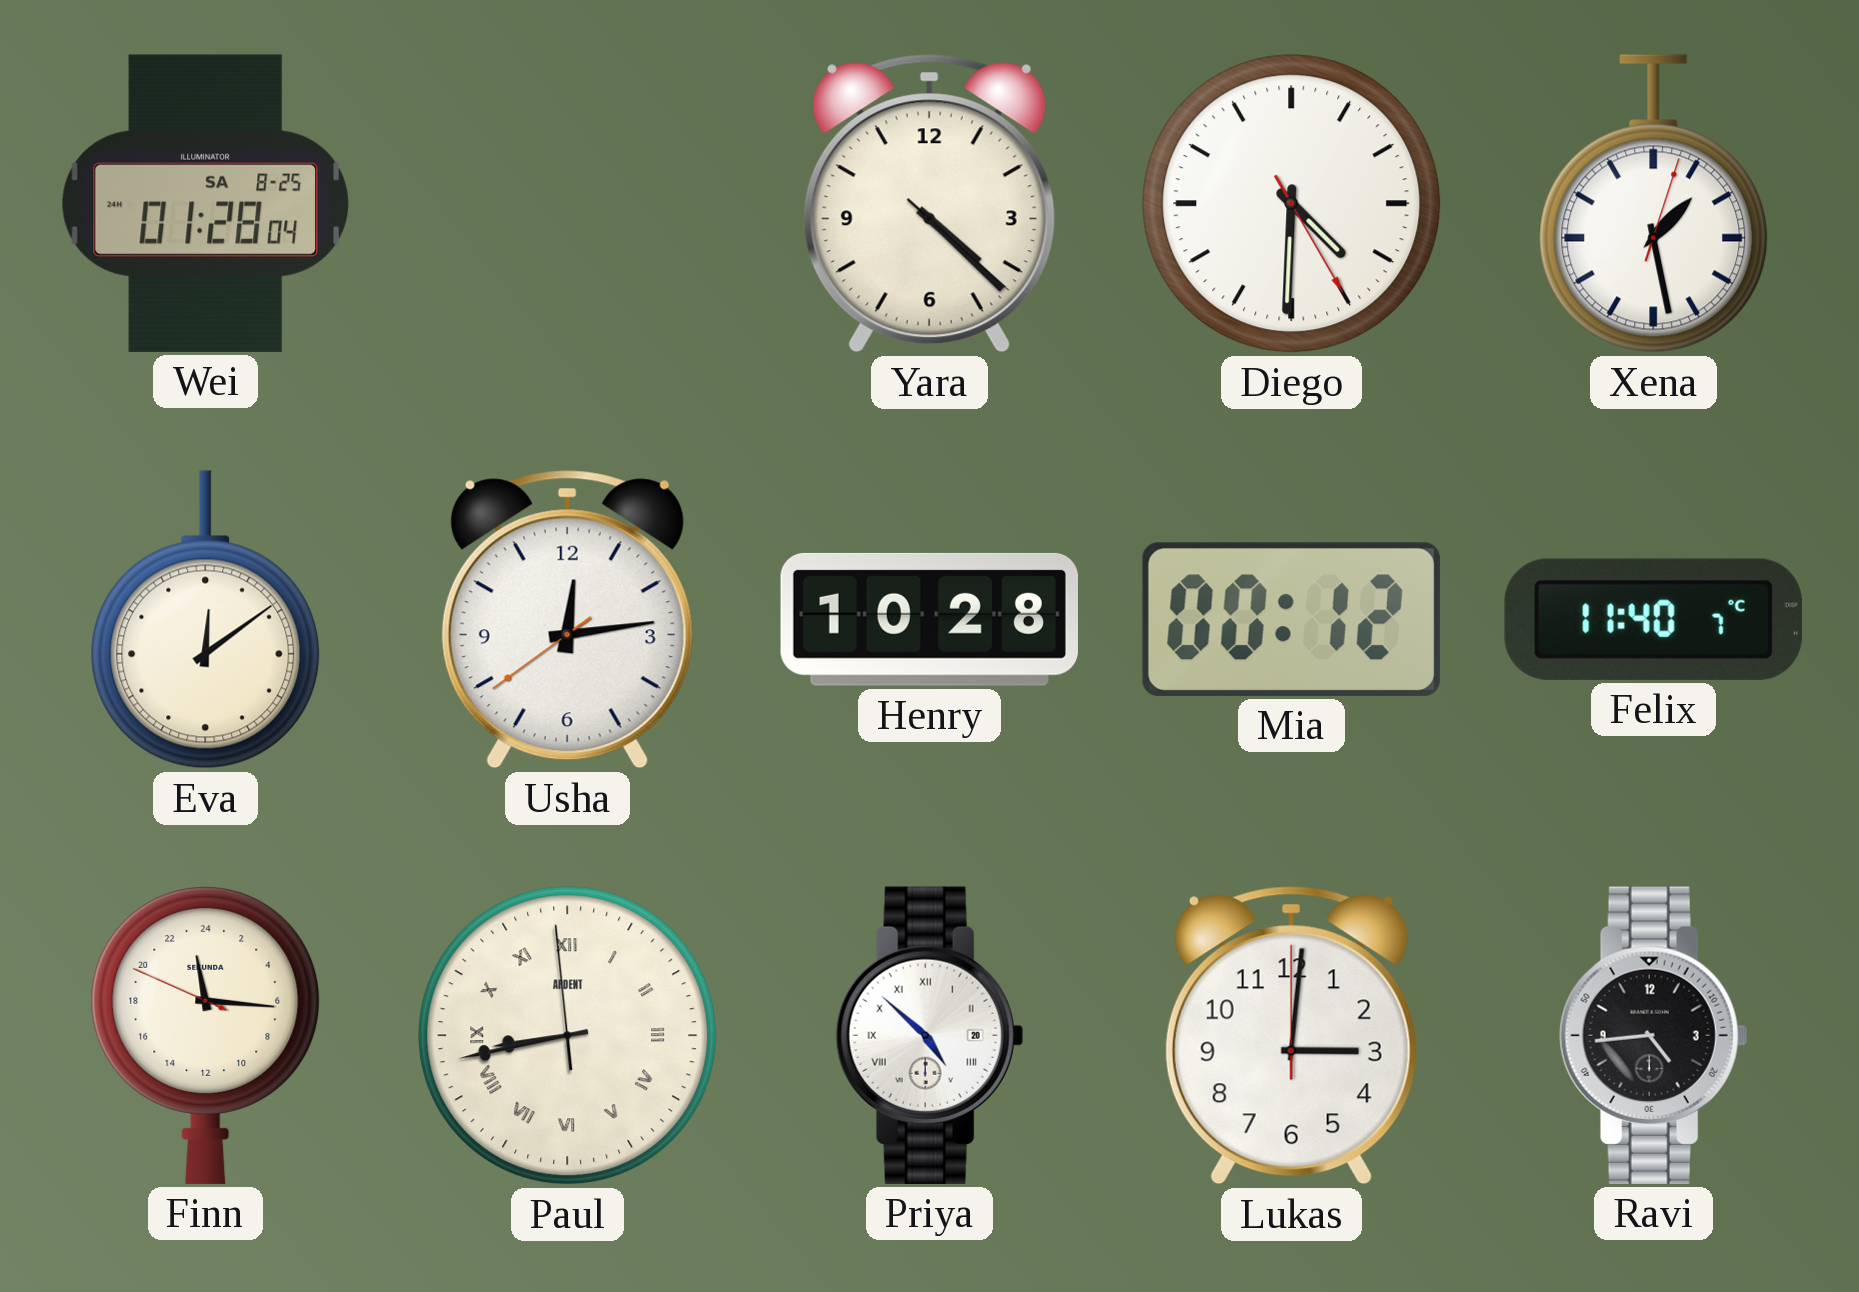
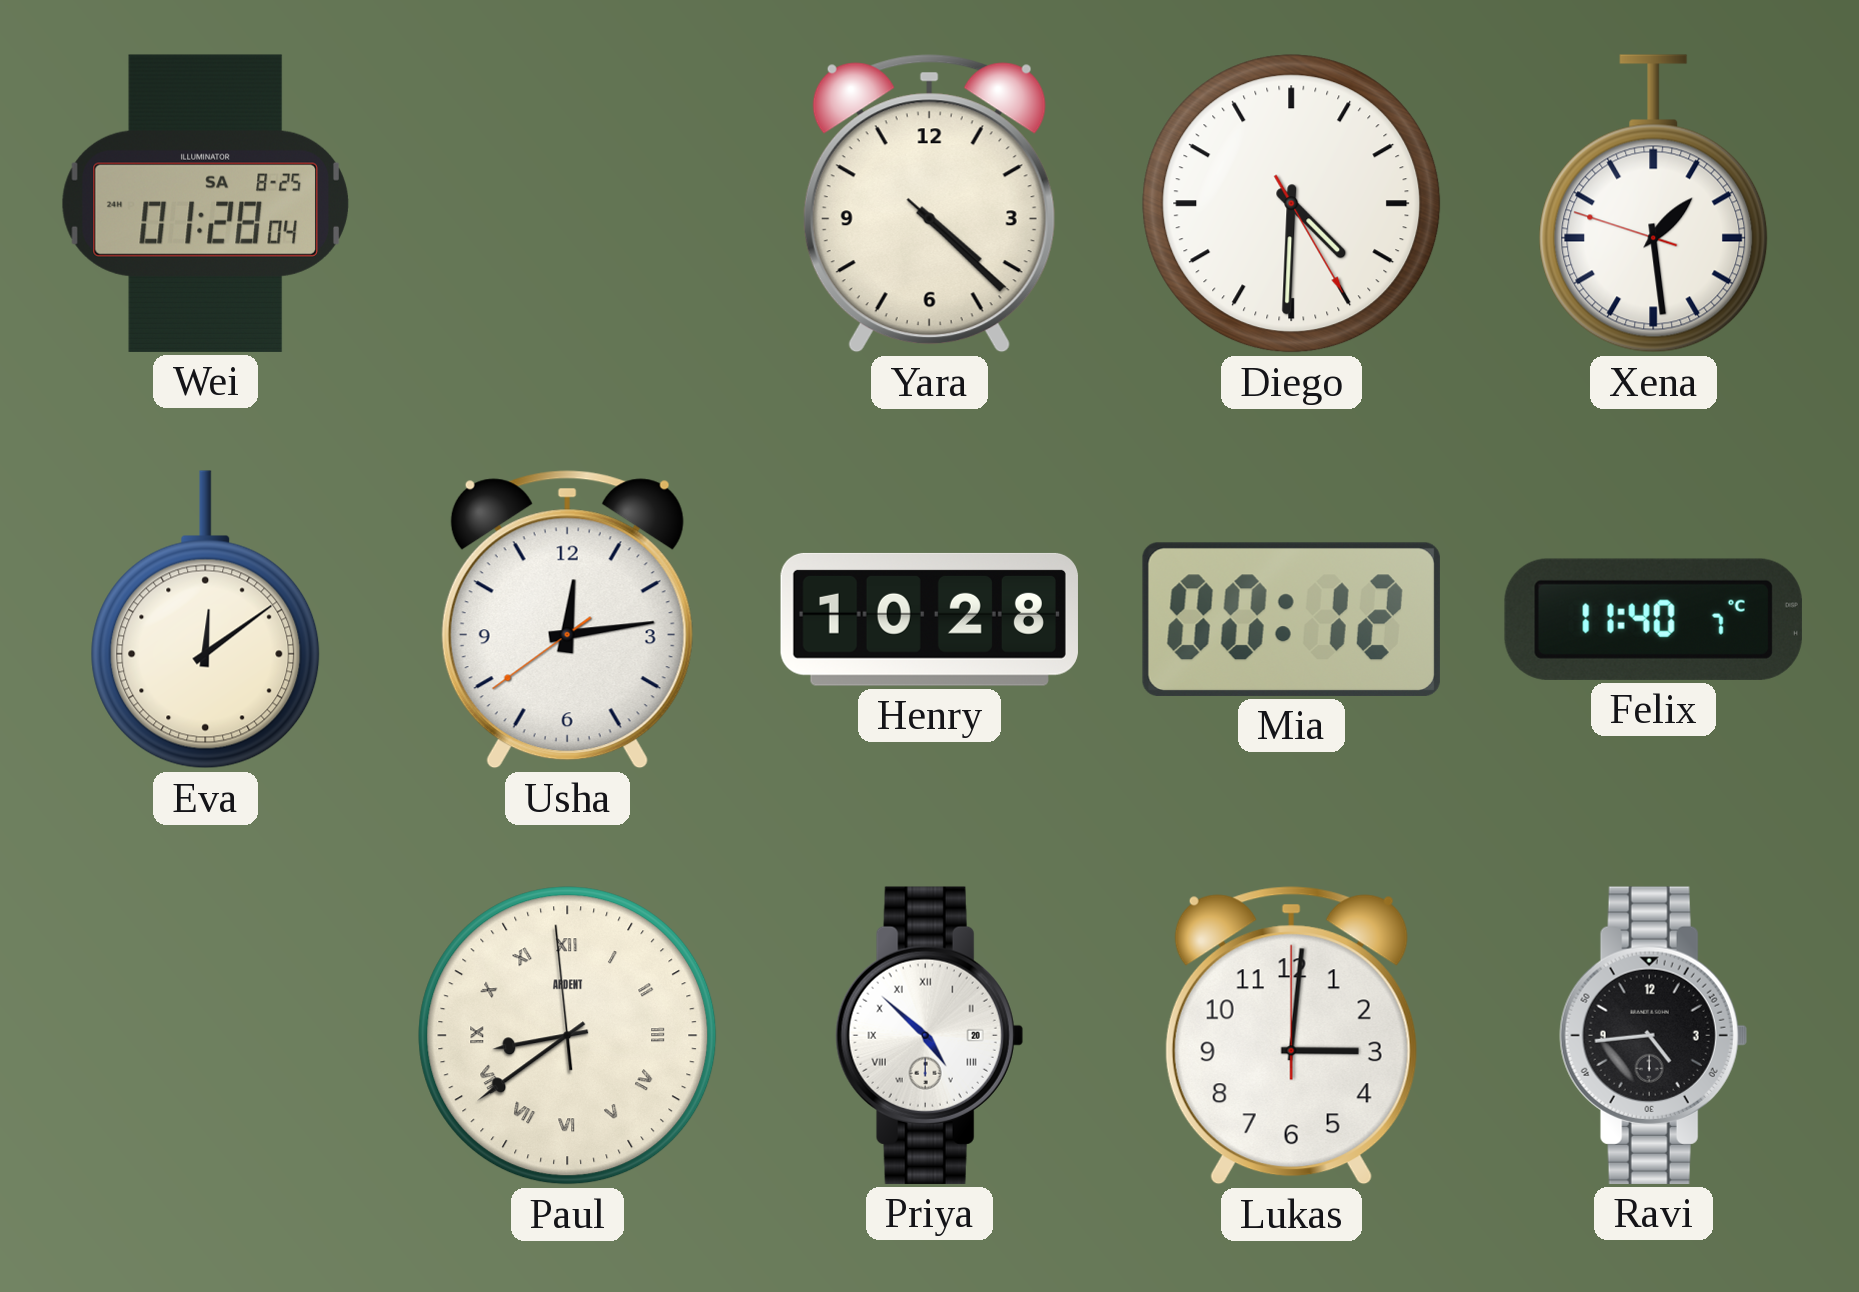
Xena: 1:28:03 -> 1:28:48
Finn: 23:15 -> none
Paul: 8:42 -> 8:38
